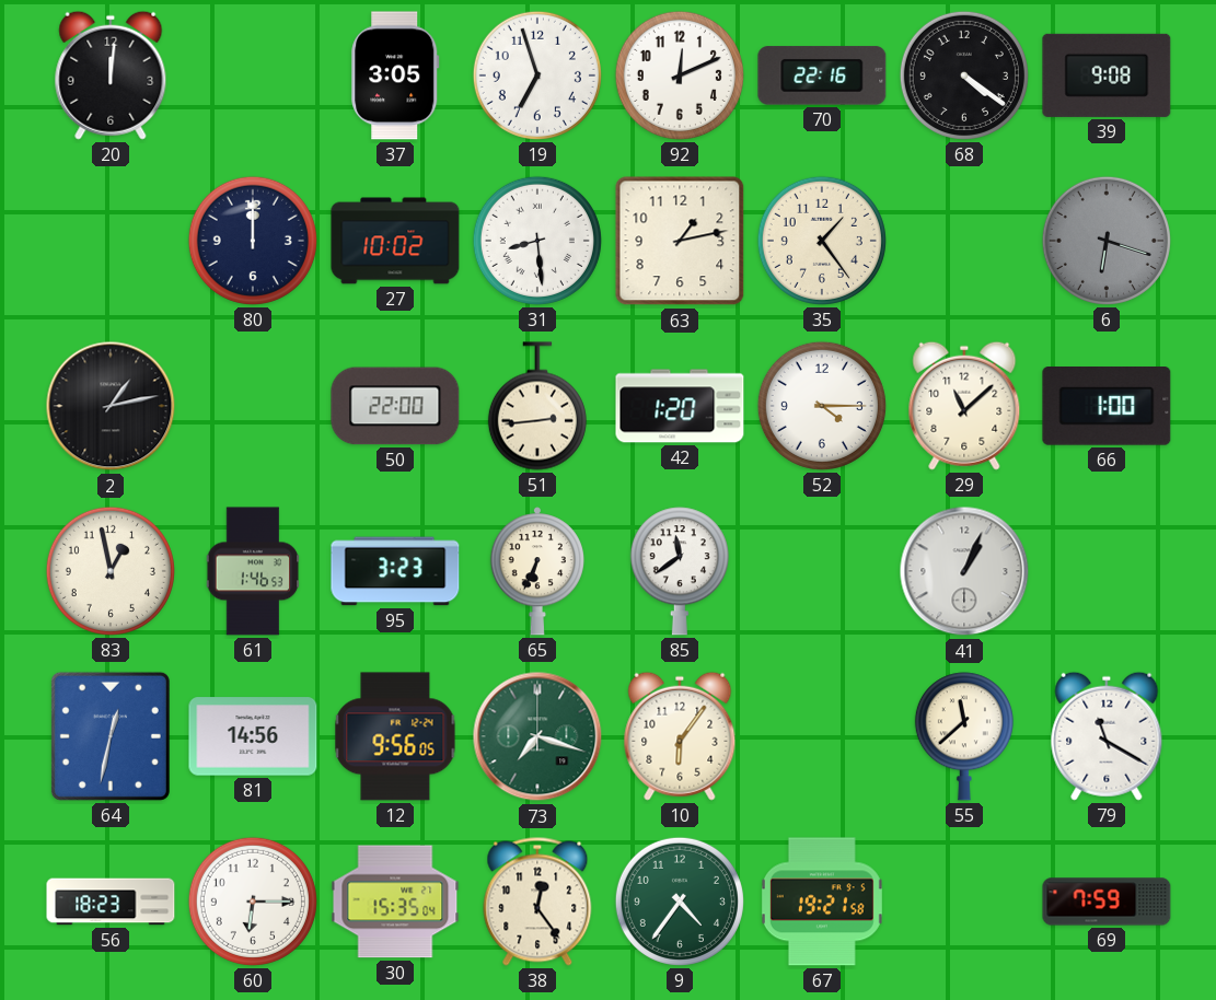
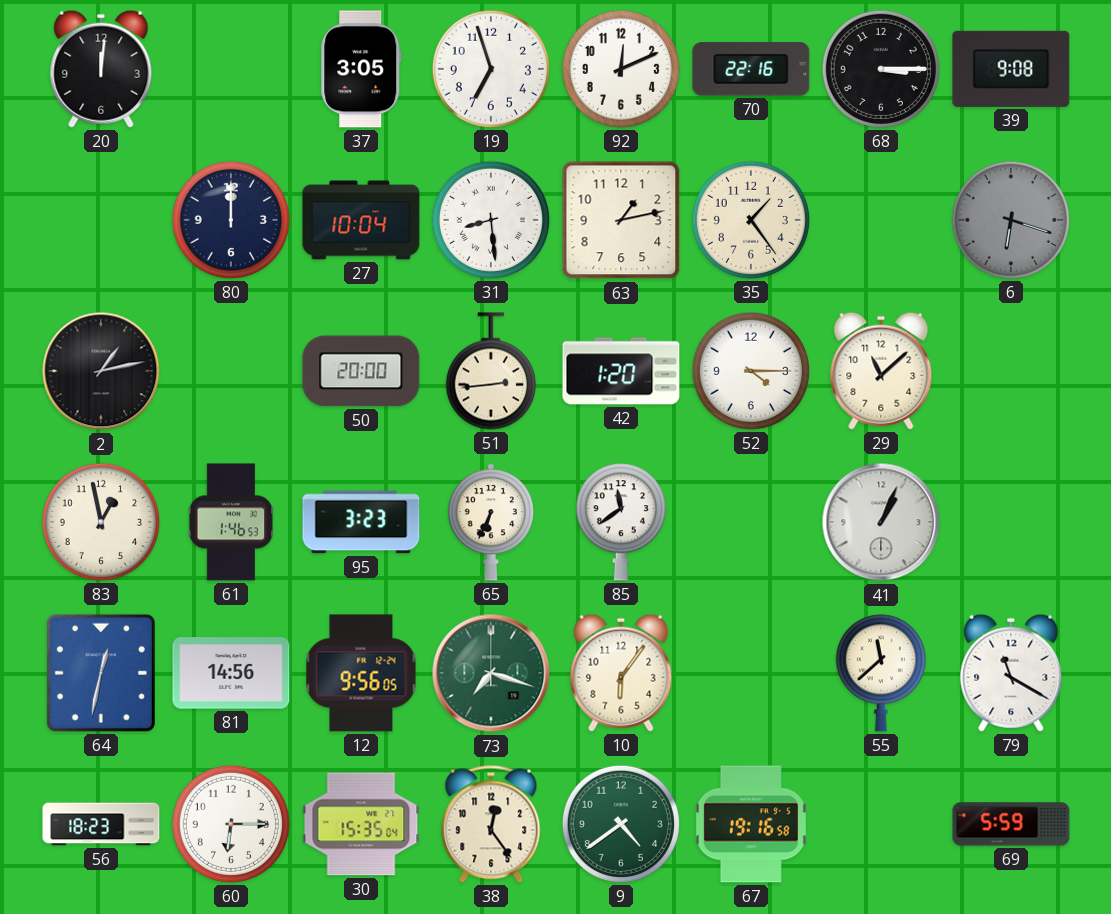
68: 4:21 -> 3:15
27: 10:02 -> 10:04
50: 22:00 -> 20:00
66: 1:00 -> none
9: 4:36 -> 4:39
67: 19:21 -> 19:16
69: 7:59 -> 5:59
